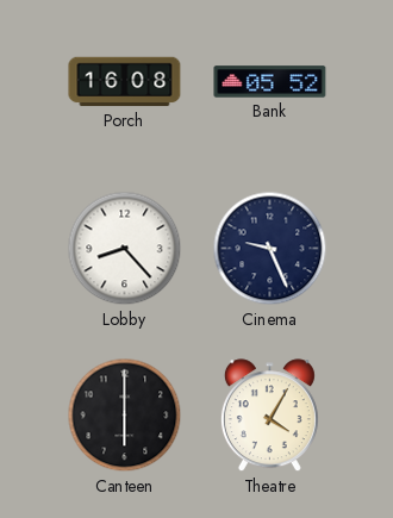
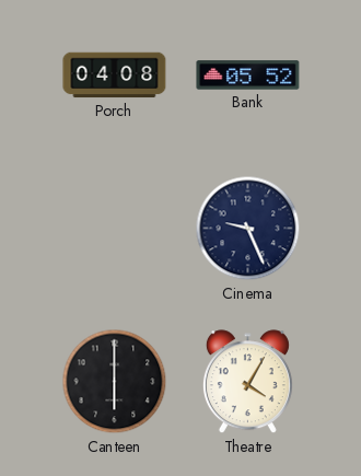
Porch: 16:08 -> 04:08
Lobby: 8:23 -> none
